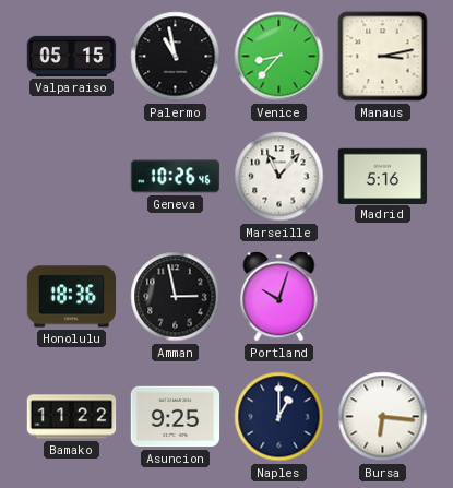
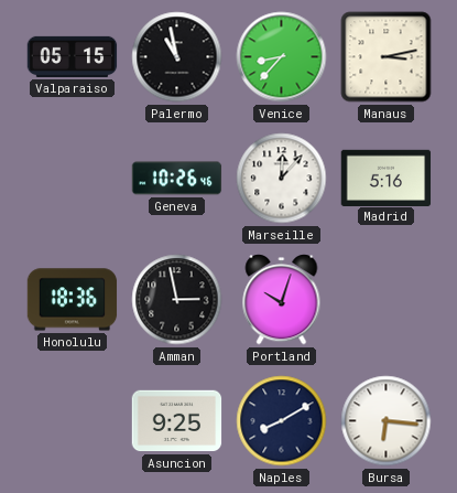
Marseille: 11:07 -> 12:07
Bamako: 11:22 -> none
Naples: 1:00 -> 8:10
